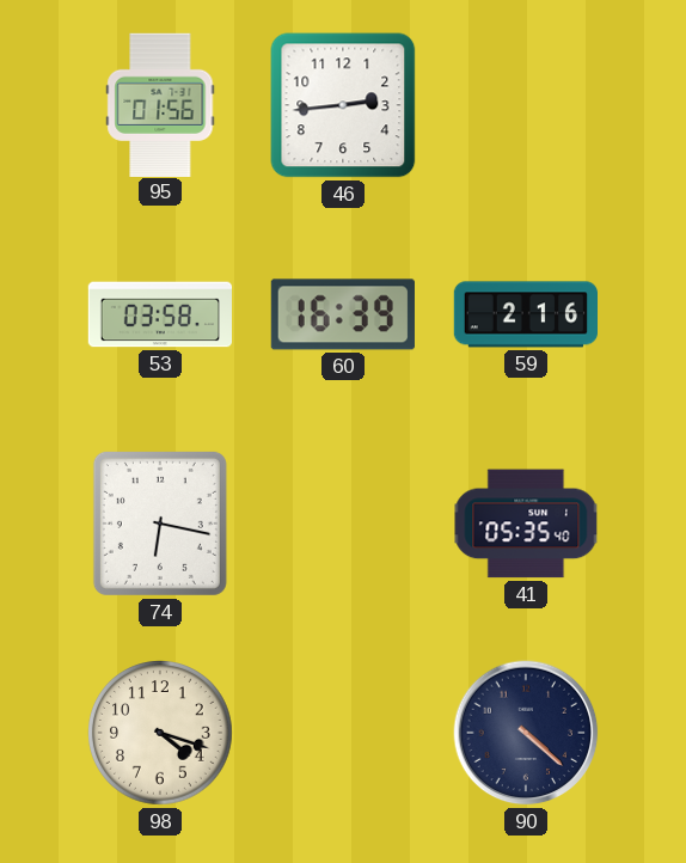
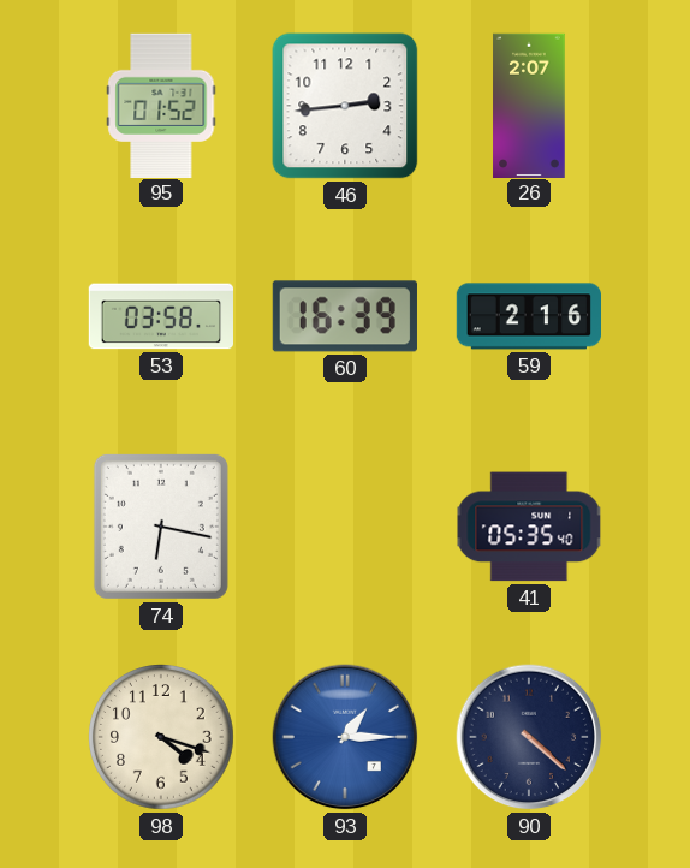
95: 01:56 -> 01:52
26: none -> 2:07
93: none -> 1:15
